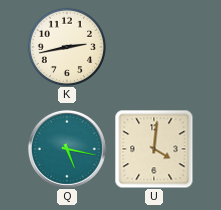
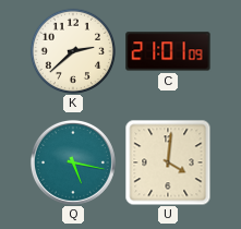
K: 2:43 -> 2:38
C: none -> 21:01
